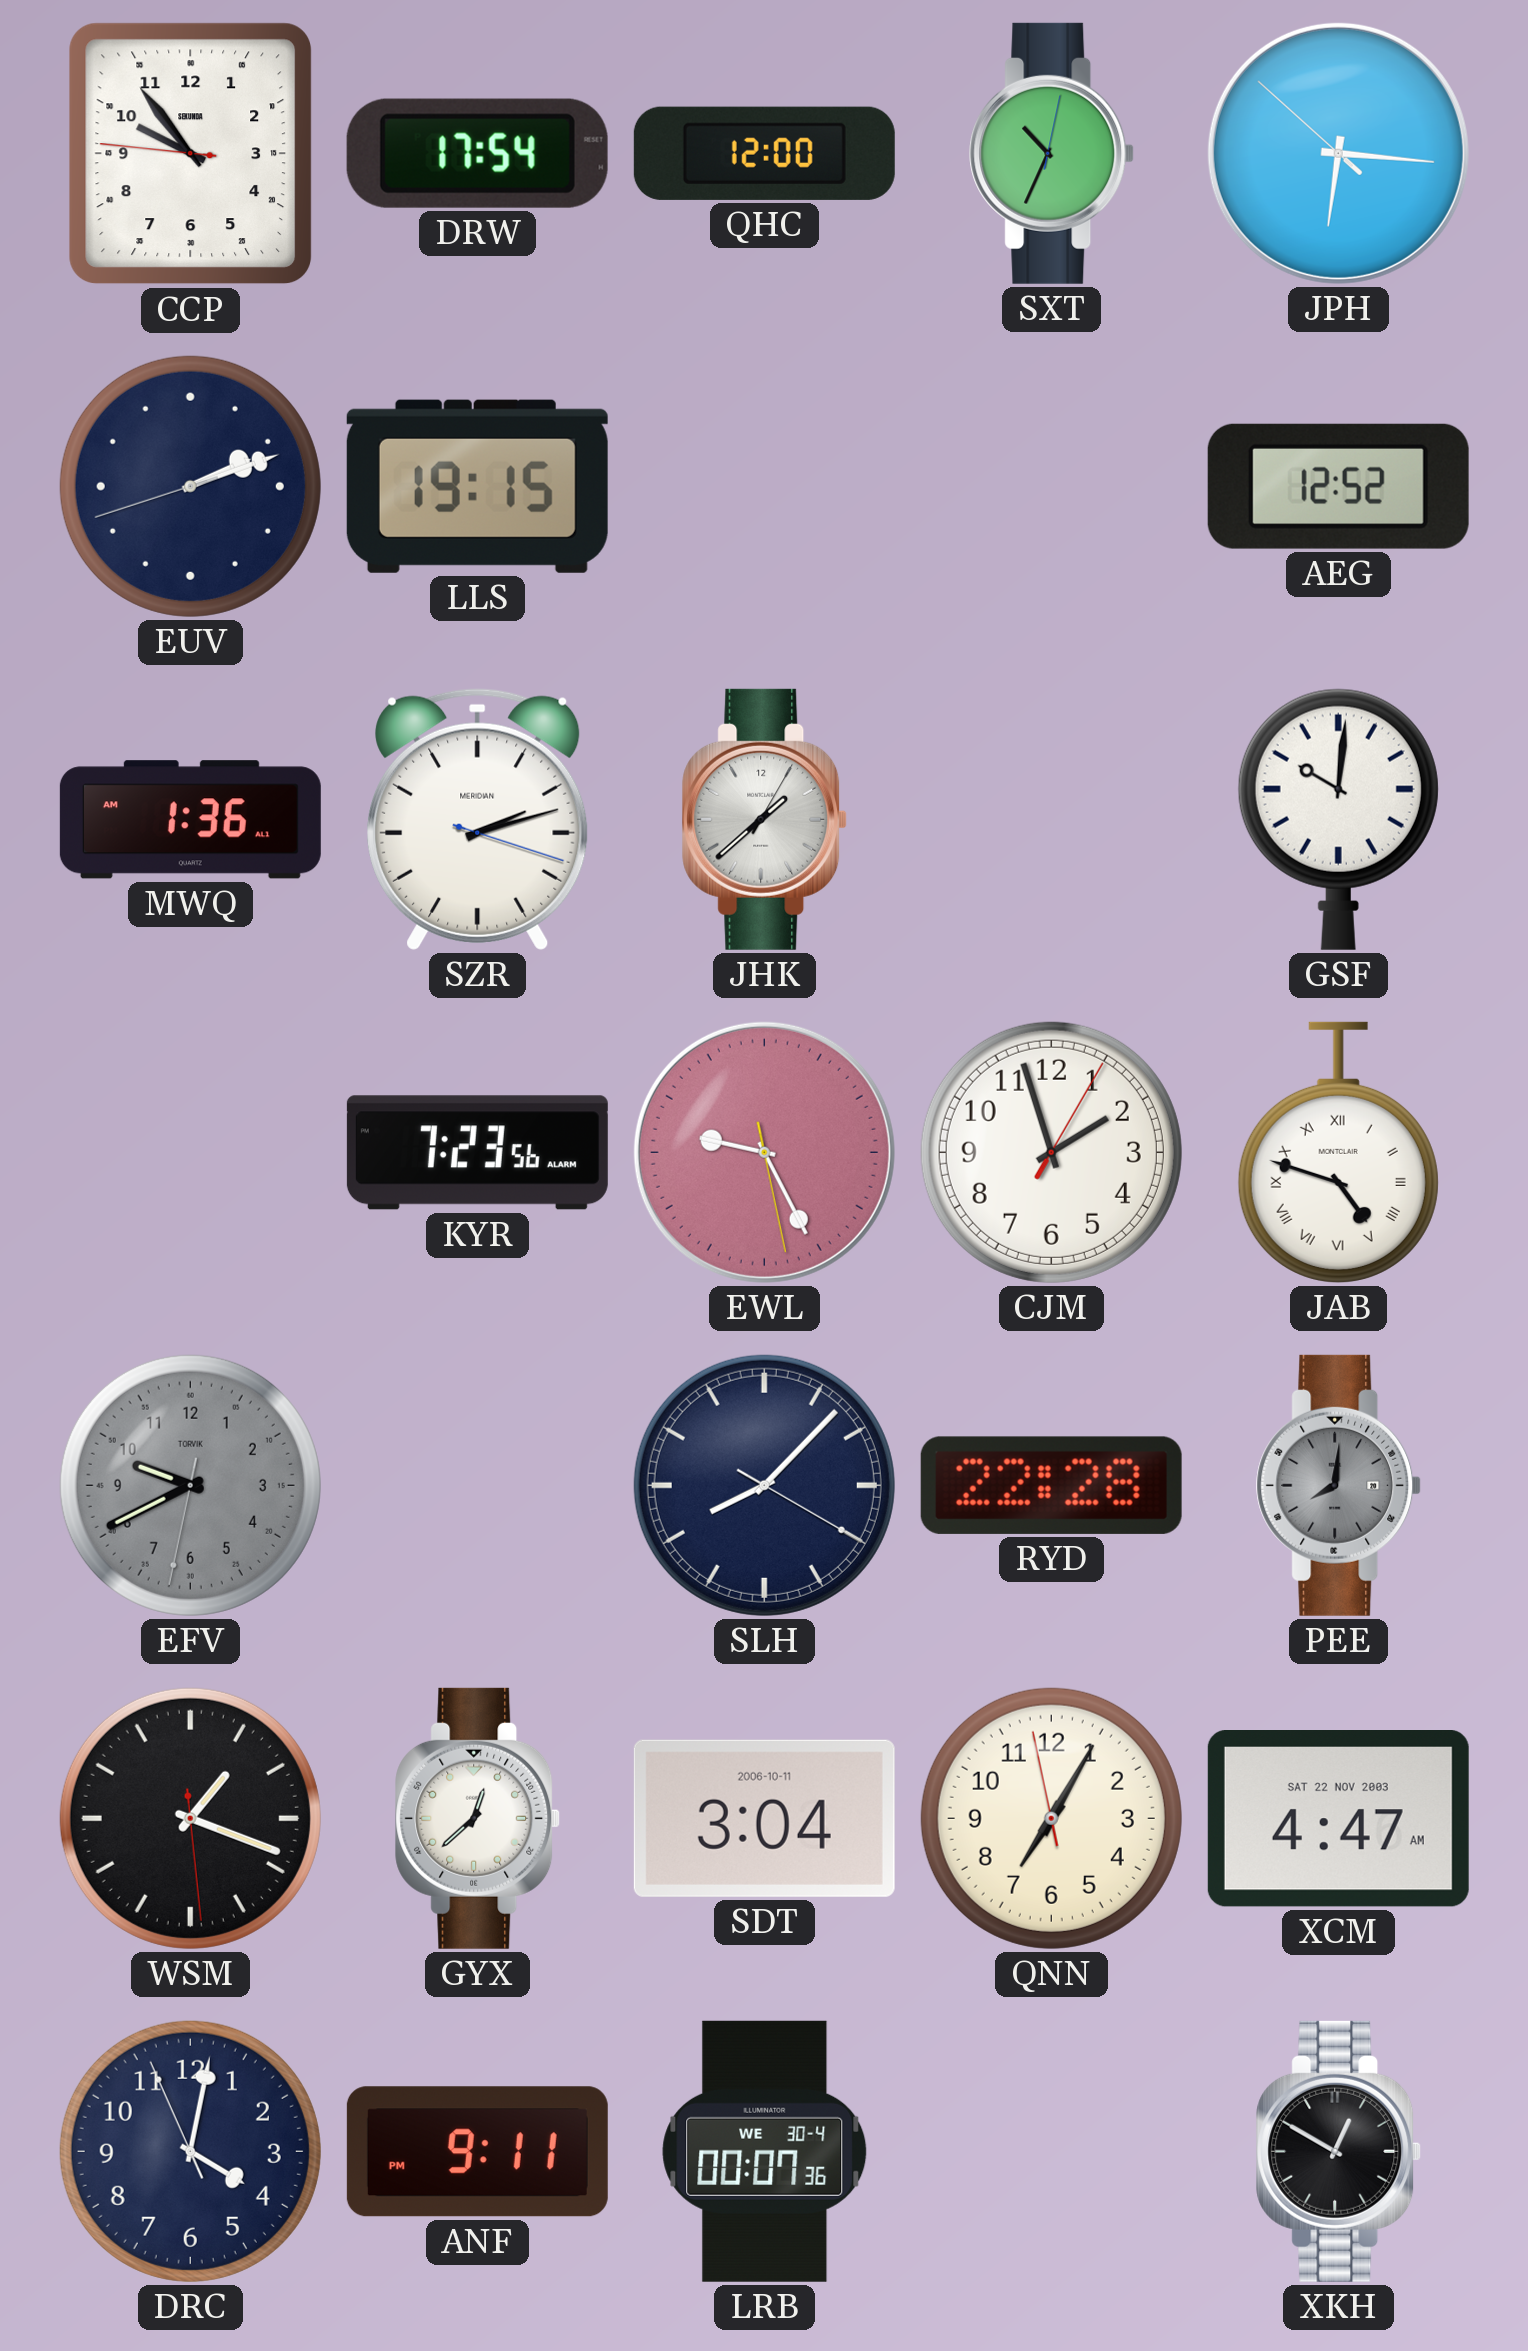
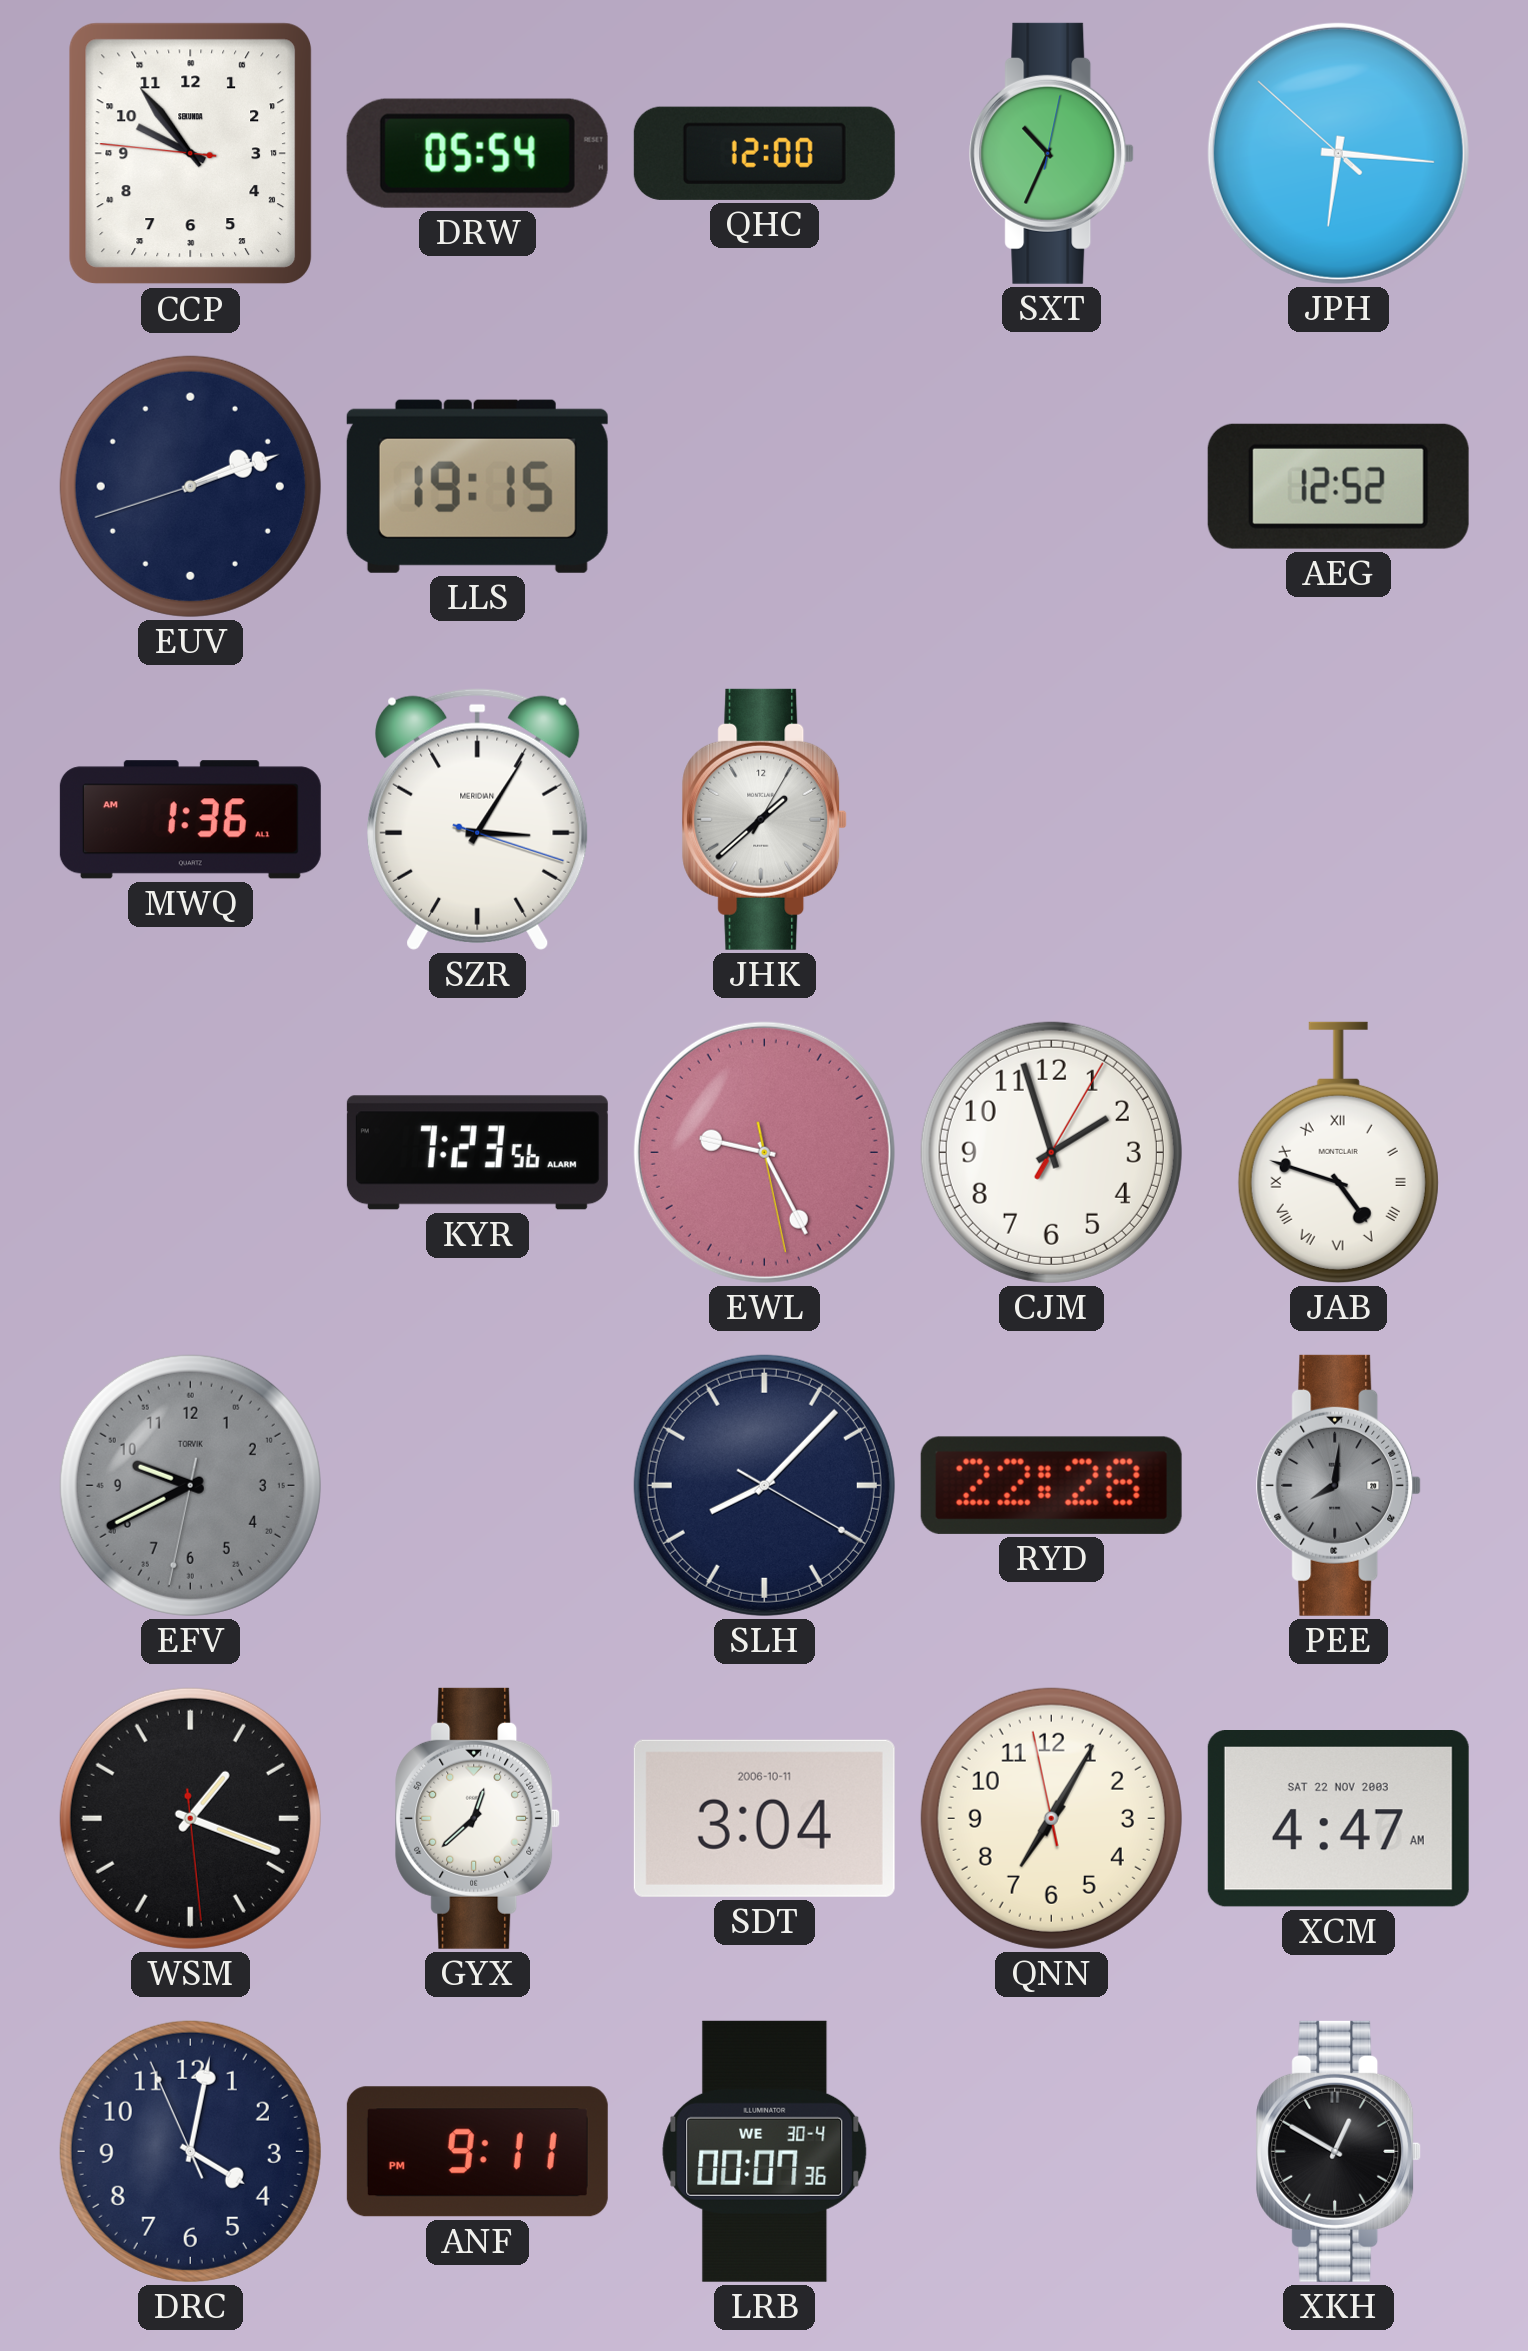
DRW: 17:54 -> 05:54
SZR: 2:12 -> 3:05
GSF: 10:01 -> none
